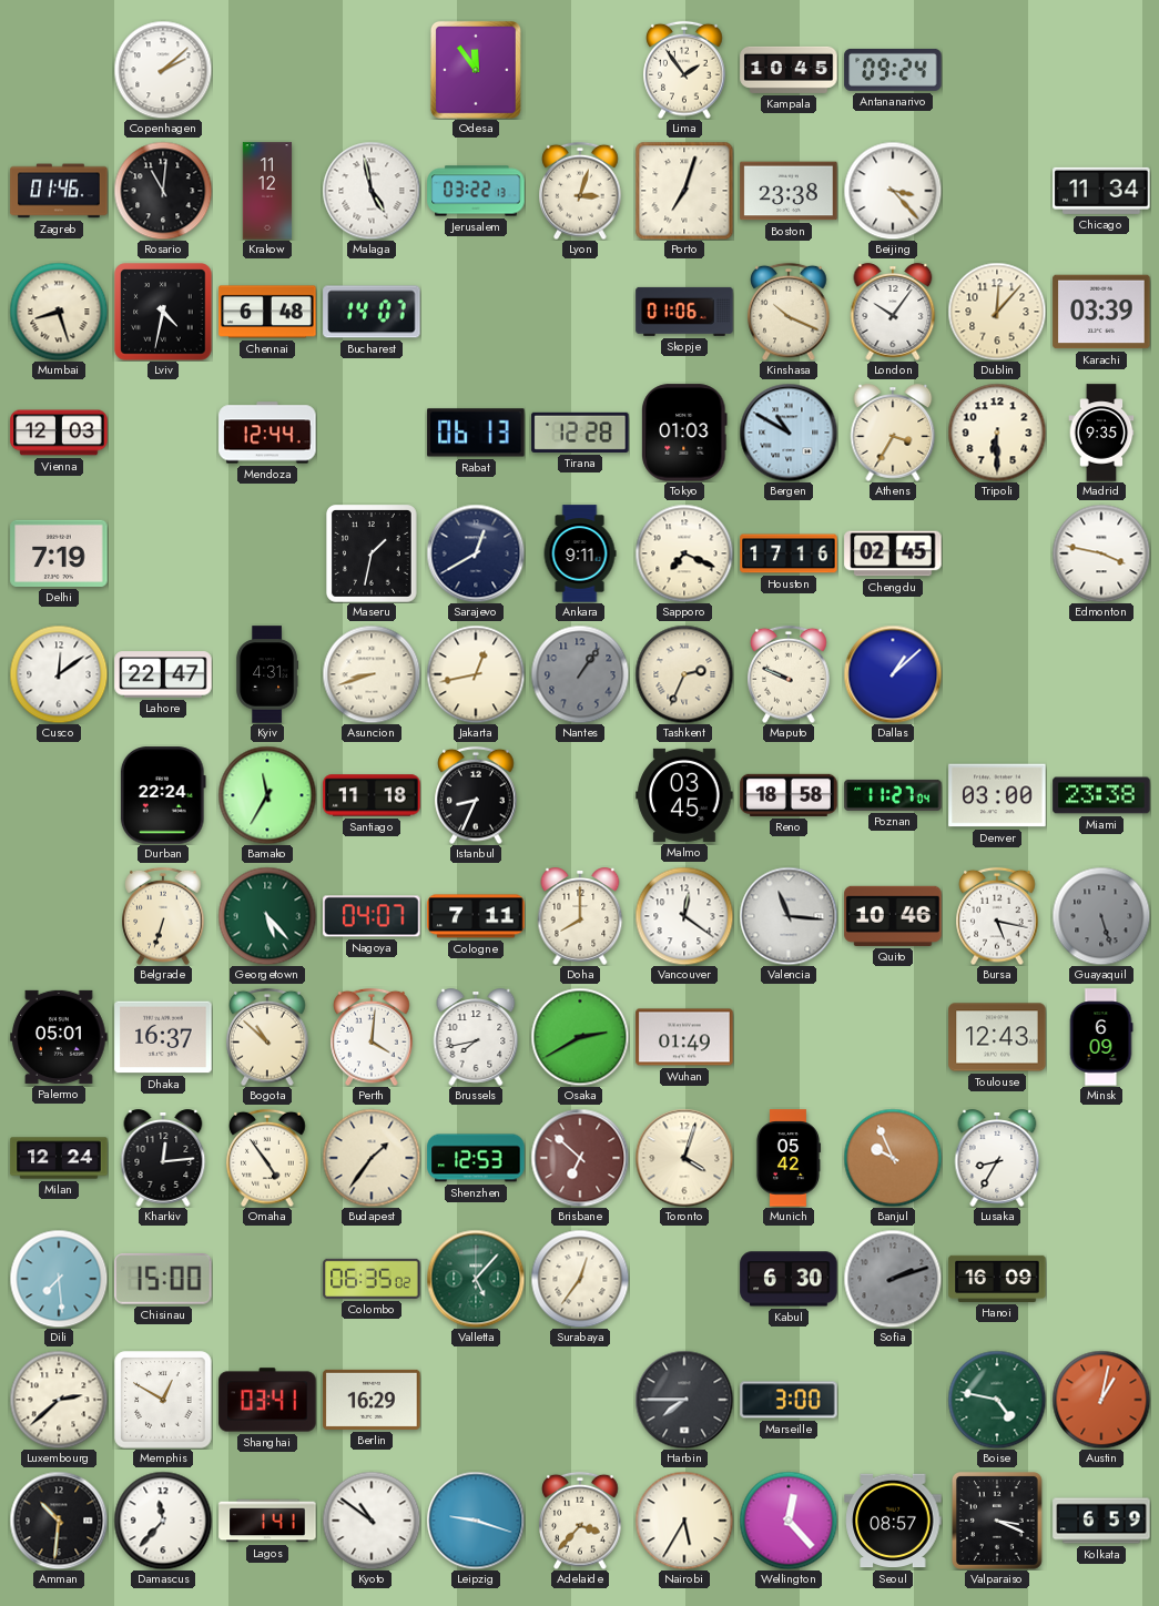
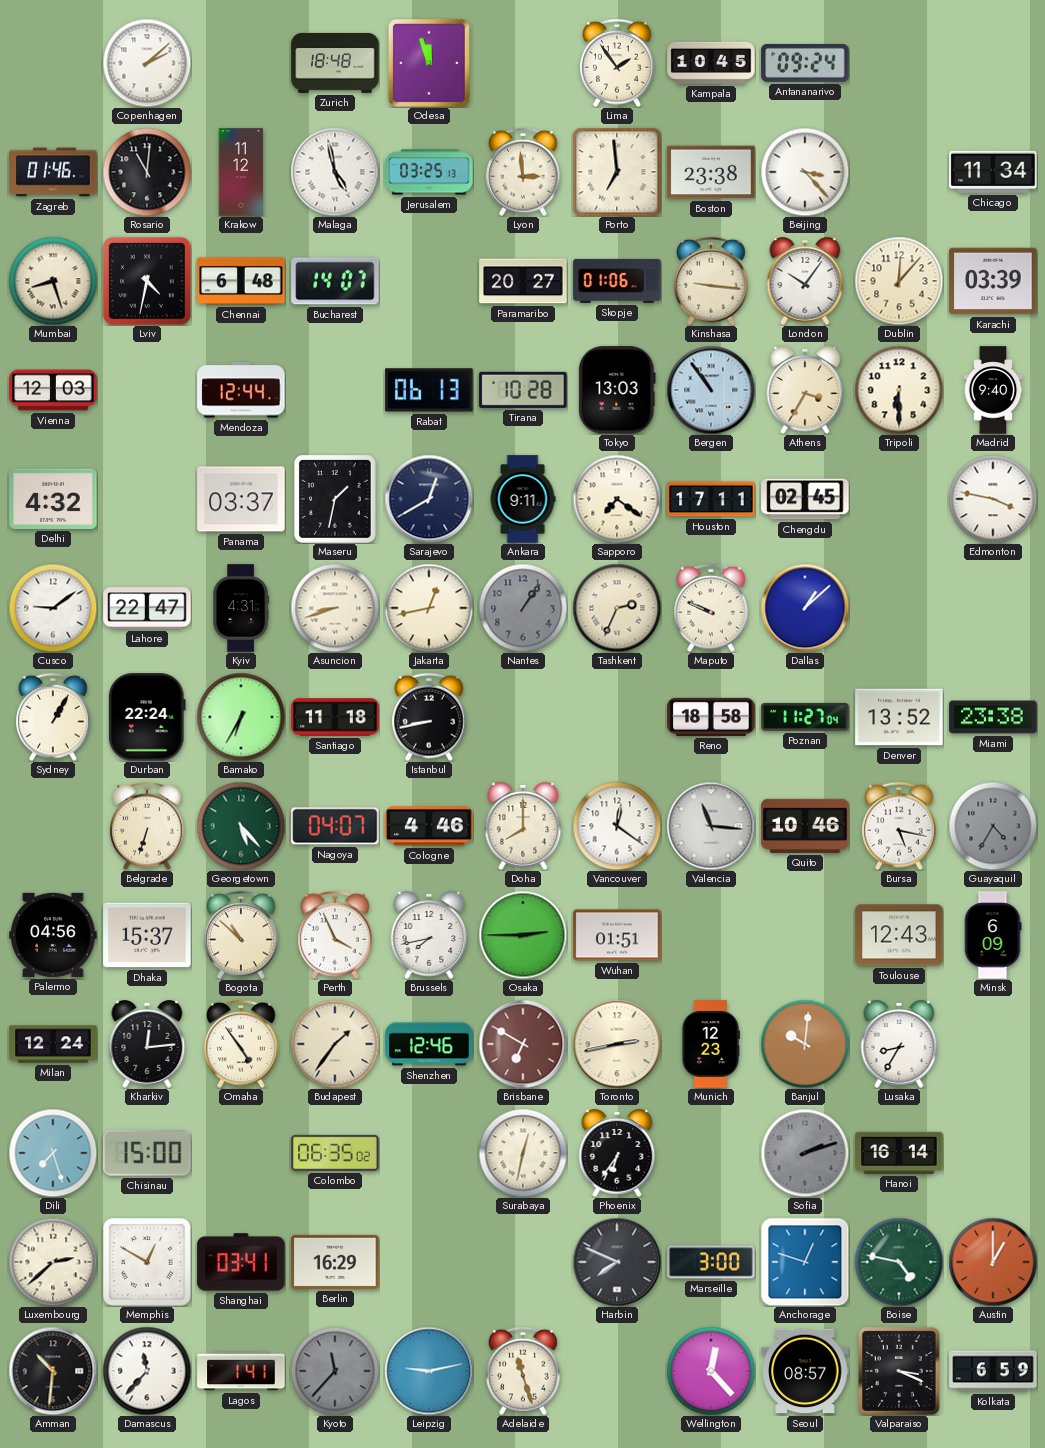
Zurich: none -> 18:48
Odesa: 11:54 -> 11:57
Jerusalem: 03:22 -> 03:25
Lyon: 3:03 -> 2:59
Porto: 7:03 -> 6:59
Paramaribo: none -> 20:27
Kinshasa: 10:19 -> 9:16
Tirana: 12:28 -> 10:28
Tokyo: 01:03 -> 13:03
Bergen: 10:50 -> 10:54
Madrid: 9:35 -> 9:40
Delhi: 7:19 -> 4:32
Panama: none -> 03:37
Sapporo: 7:19 -> 7:21
Houston: 17:16 -> 17:11
Cusco: 12:09 -> 9:09
Sydney: none -> 1:05
Bamako: 11:35 -> 6:35
Istanbul: 8:34 -> 8:43
Malmo: 03:45 -> none
Denver: 03:00 -> 13:52
Cologne: 7:11 -> 4:46
Guayaquil: 5:27 -> 4:35
Palermo: 05:01 -> 04:56
Dhaka: 16:37 -> 15:37
Perth: 4:01 -> 3:56
Osaka: 2:40 -> 2:45
Wuhan: 01:49 -> 01:51
Shenzhen: 12:53 -> 12:46
Brisbane: 6:52 -> 6:50
Toronto: 4:03 -> 2:43
Munich: 05:42 -> 12:23
Banjul: 9:56 -> 10:01
Dili: 7:29 -> 7:27
Valletta: 5:07 -> none
Surabaya: 12:36 -> 12:32
Phoenix: none -> 6:36
Kabul: 6:30 -> none
Hanoi: 16:09 -> 16:14
Harbin: 7:45 -> 7:49
Anchorage: none -> 12:48
Austin: 1:02 -> 1:00
Kyoto: 10:51 -> 11:37
Kyoto dial: white -> grey
Leipzig: 9:18 -> 9:13
Adelaide: 3:37 -> 11:27
Nairobi: 5:35 -> none
